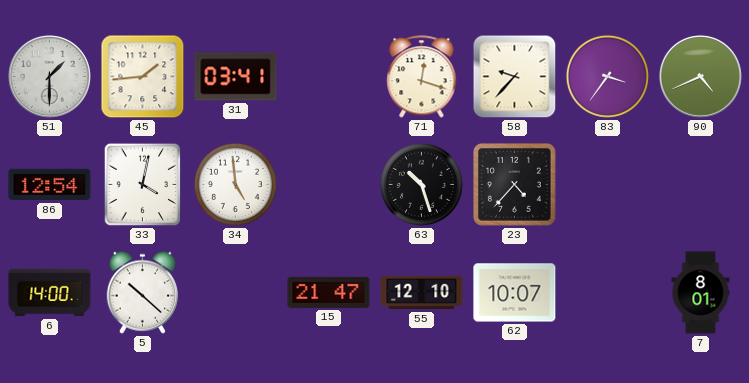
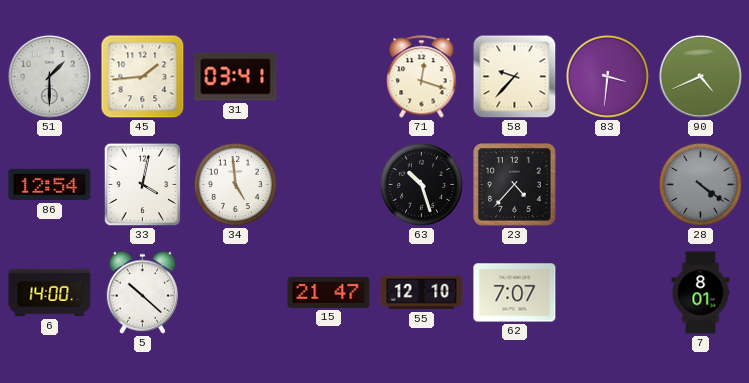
83: 3:36 -> 3:31
28: none -> 4:21
62: 10:07 -> 7:07
